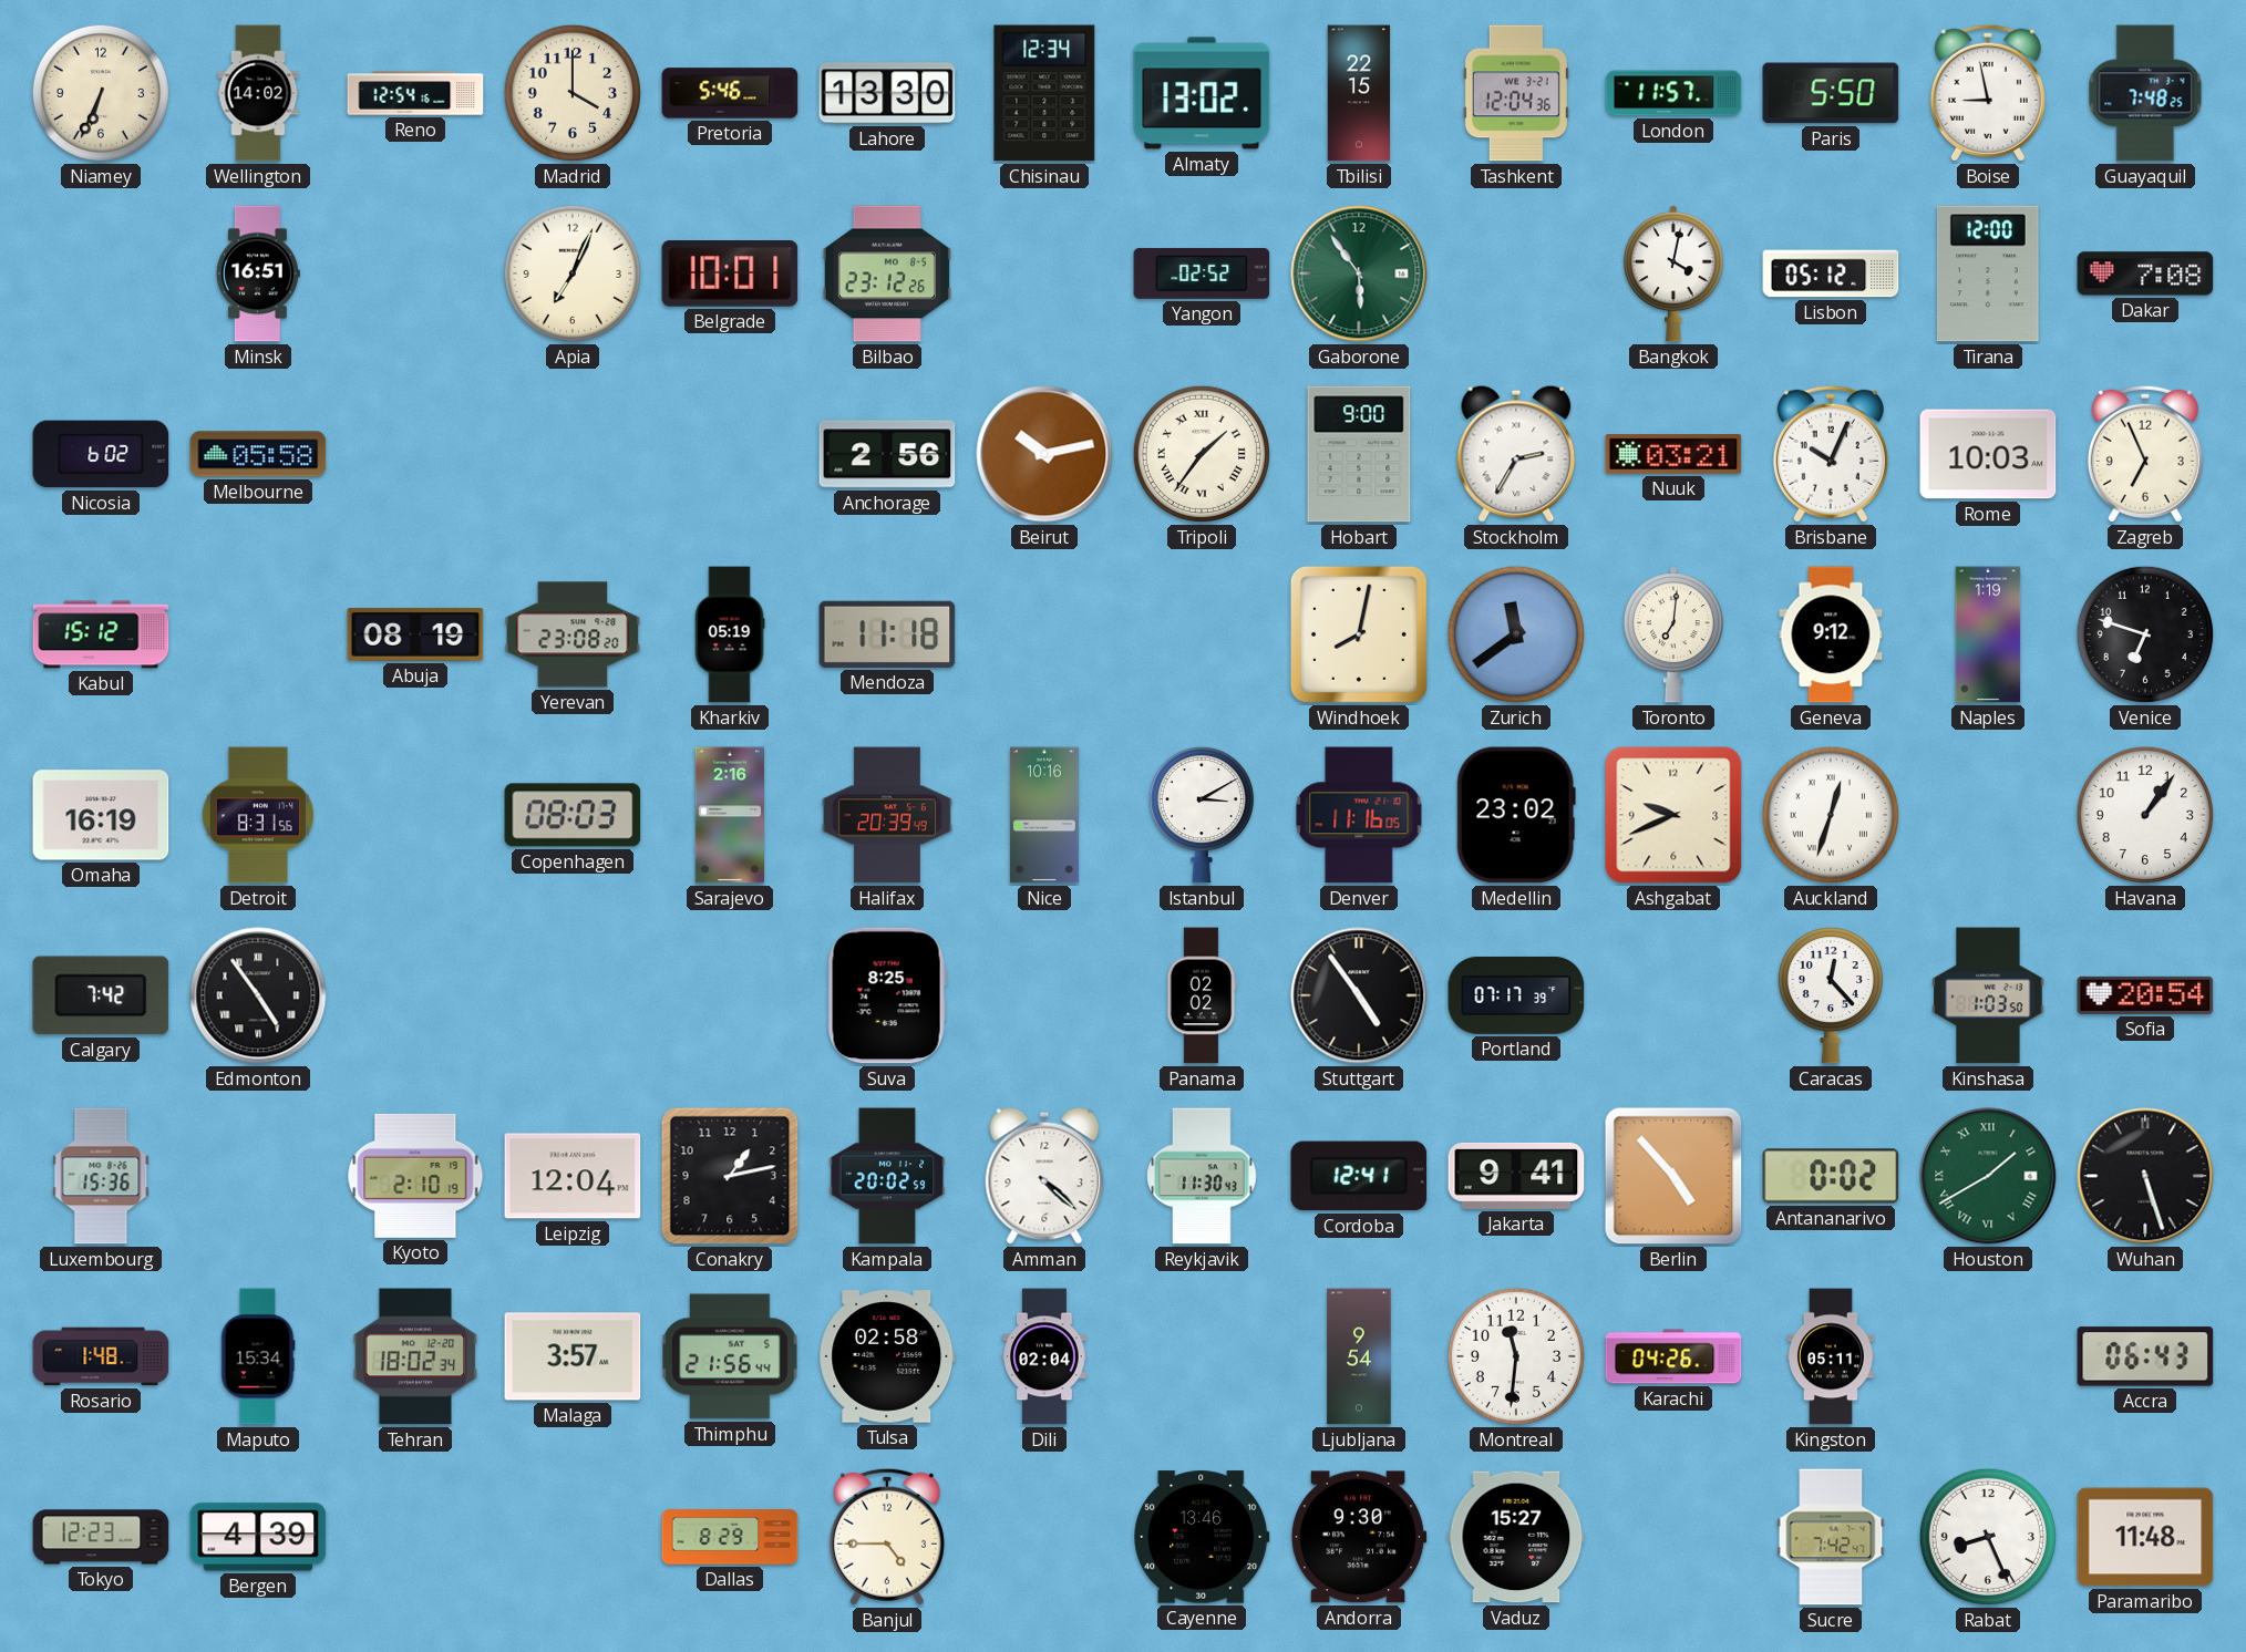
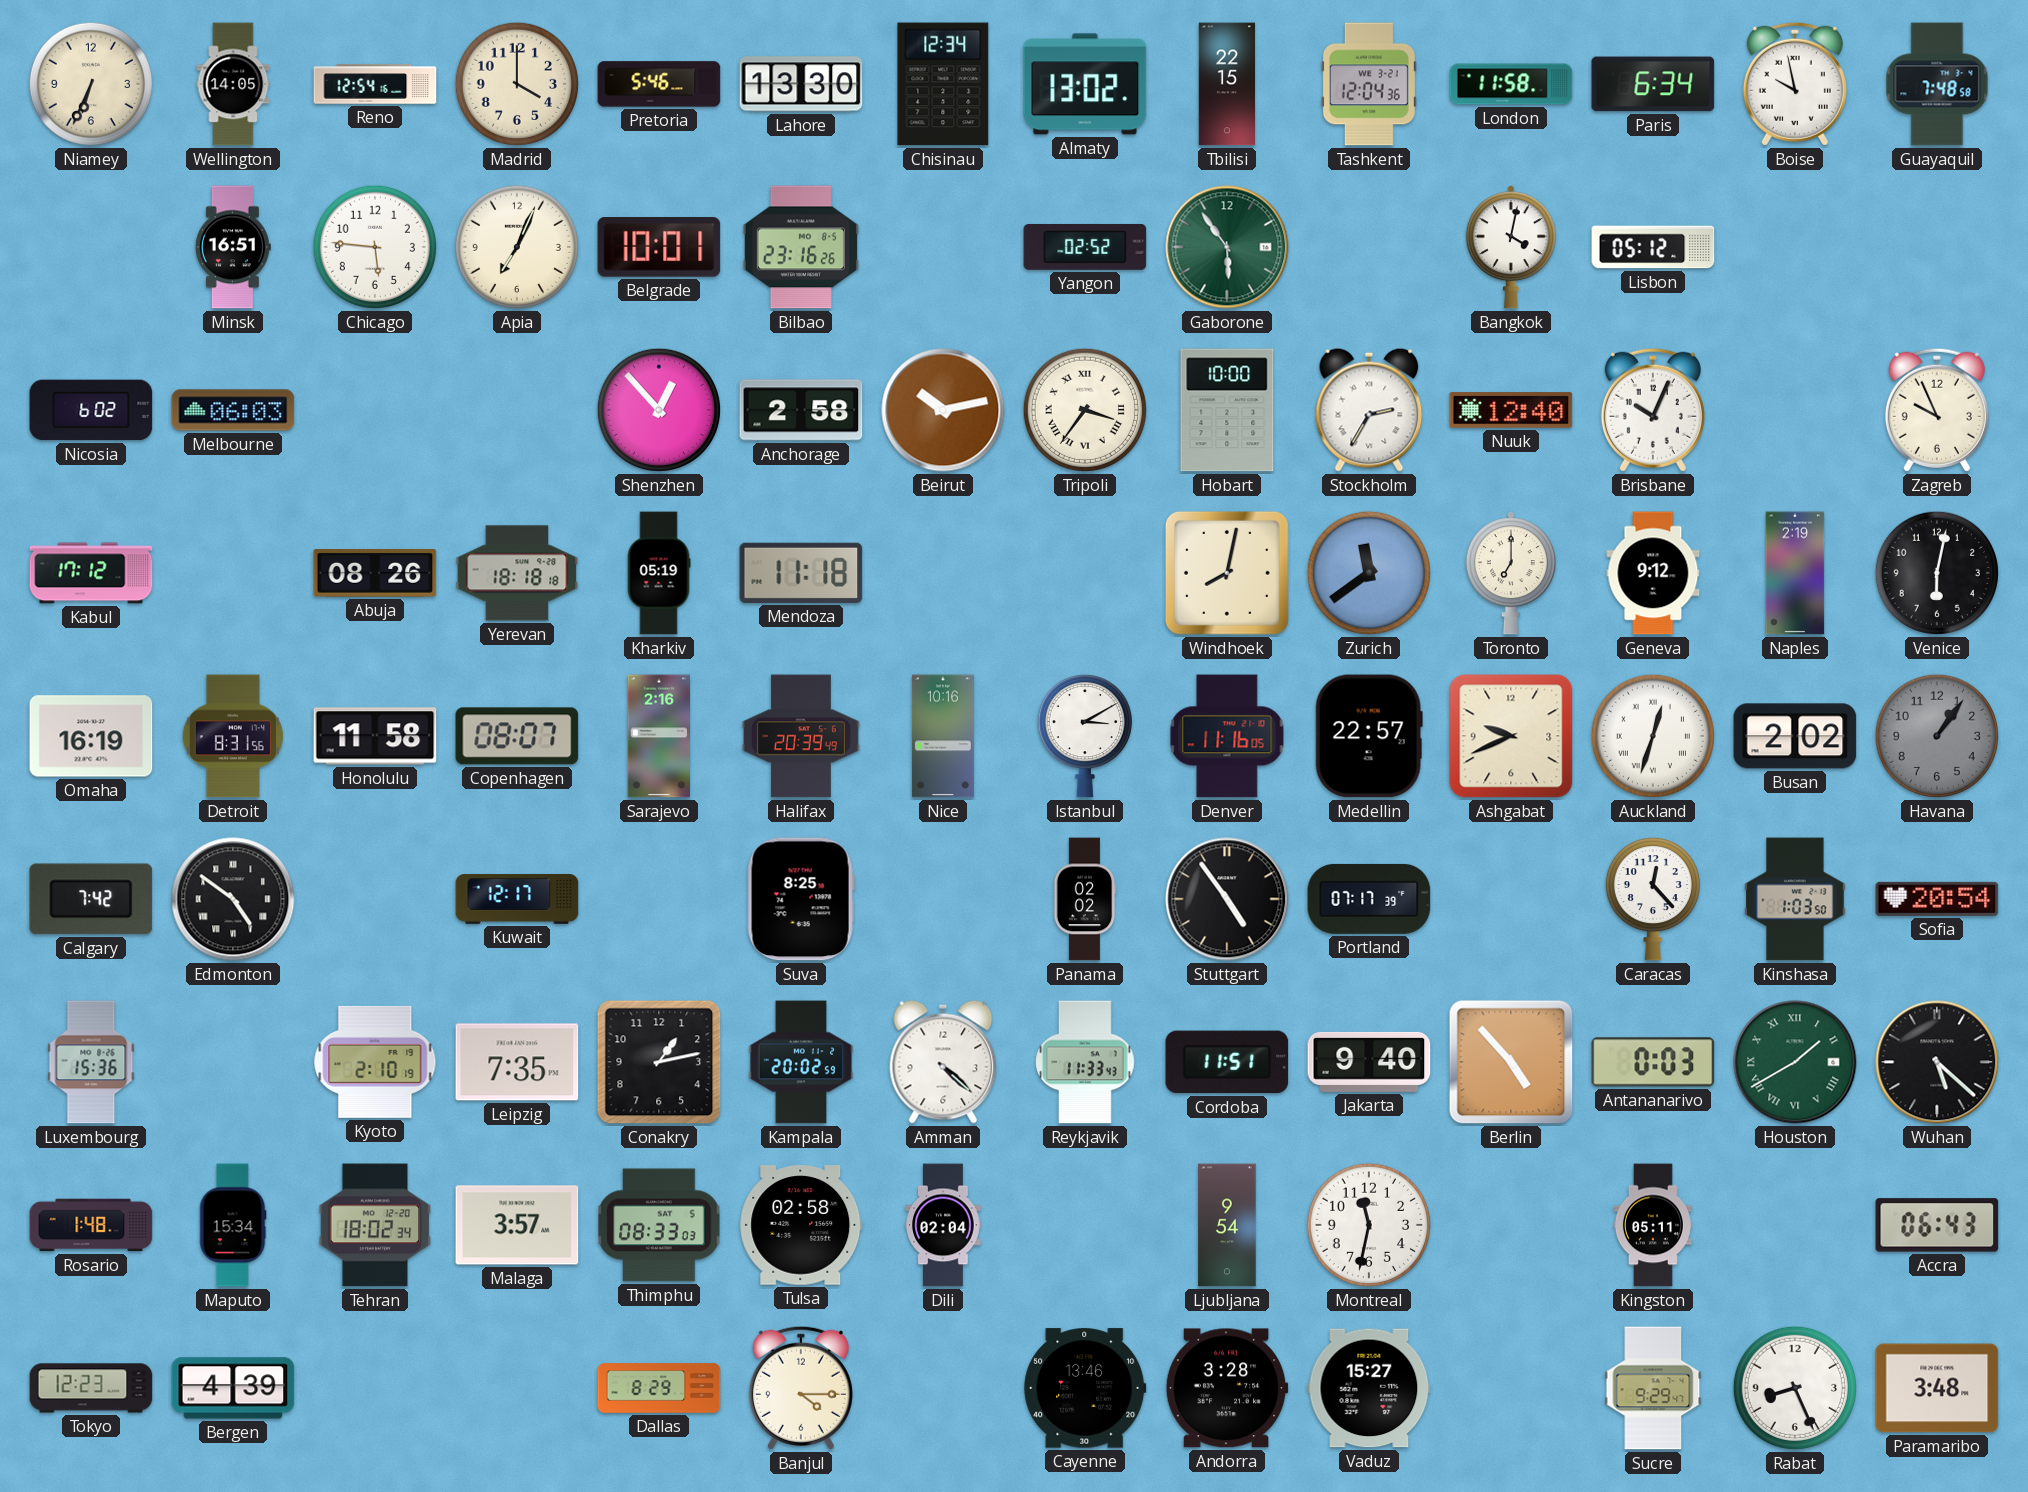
Wellington: 14:02 -> 14:05
London: 11:57 -> 11:58
Paris: 5:50 -> 6:34
Boise: 8:58 -> 9:58
Guayaquil: 7:48:25 -> 7:48:58
Chicago: none -> 5:46
Bilbao: 23:12 -> 23:16
Tirana: 12:00 -> none
Dakar: 7:08 -> none
Melbourne: 05:58 -> 06:03
Shenzhen: none -> 12:53
Anchorage: 2:56 -> 2:58
Tripoli: 1:36 -> 3:36
Hobart: 9:00 -> 10:00
Nuuk: 03:21 -> 12:40
Rome: 10:03 -> none
Zagreb: 6:56 -> 9:56
Kabul: 15:12 -> 17:12
Abuja: 08:19 -> 08:26
Yerevan: 23:08 -> 18:18
Toronto: 7:01 -> 7:00
Naples: 1:19 -> 2:19
Venice: 6:48 -> 6:02
Honolulu: none -> 11:58
Copenhagen: 08:03 -> 08:07
Medellin: 23:02 -> 22:57
Busan: none -> 2:02
Havana dial: white -> grey
Edmonton: 4:54 -> 4:51
Kuwait: none -> 12:17
Leipzig: 12:04 -> 7:35
Reykjavik: 11:30 -> 11:33
Cordoba: 12:41 -> 11:51
Jakarta: 9:41 -> 9:40
Antananarivo: 0:02 -> 0:03
Wuhan: 5:27 -> 5:22
Thimphu: 21:56 -> 08:33
Montreal: 11:31 -> 11:32
Karachi: 04:26 -> none
Banjul: 4:45 -> 4:15
Andorra: 9:30 -> 3:28
Sucre: 7:42 -> 9:29
Paramaribo: 11:48 -> 3:48
